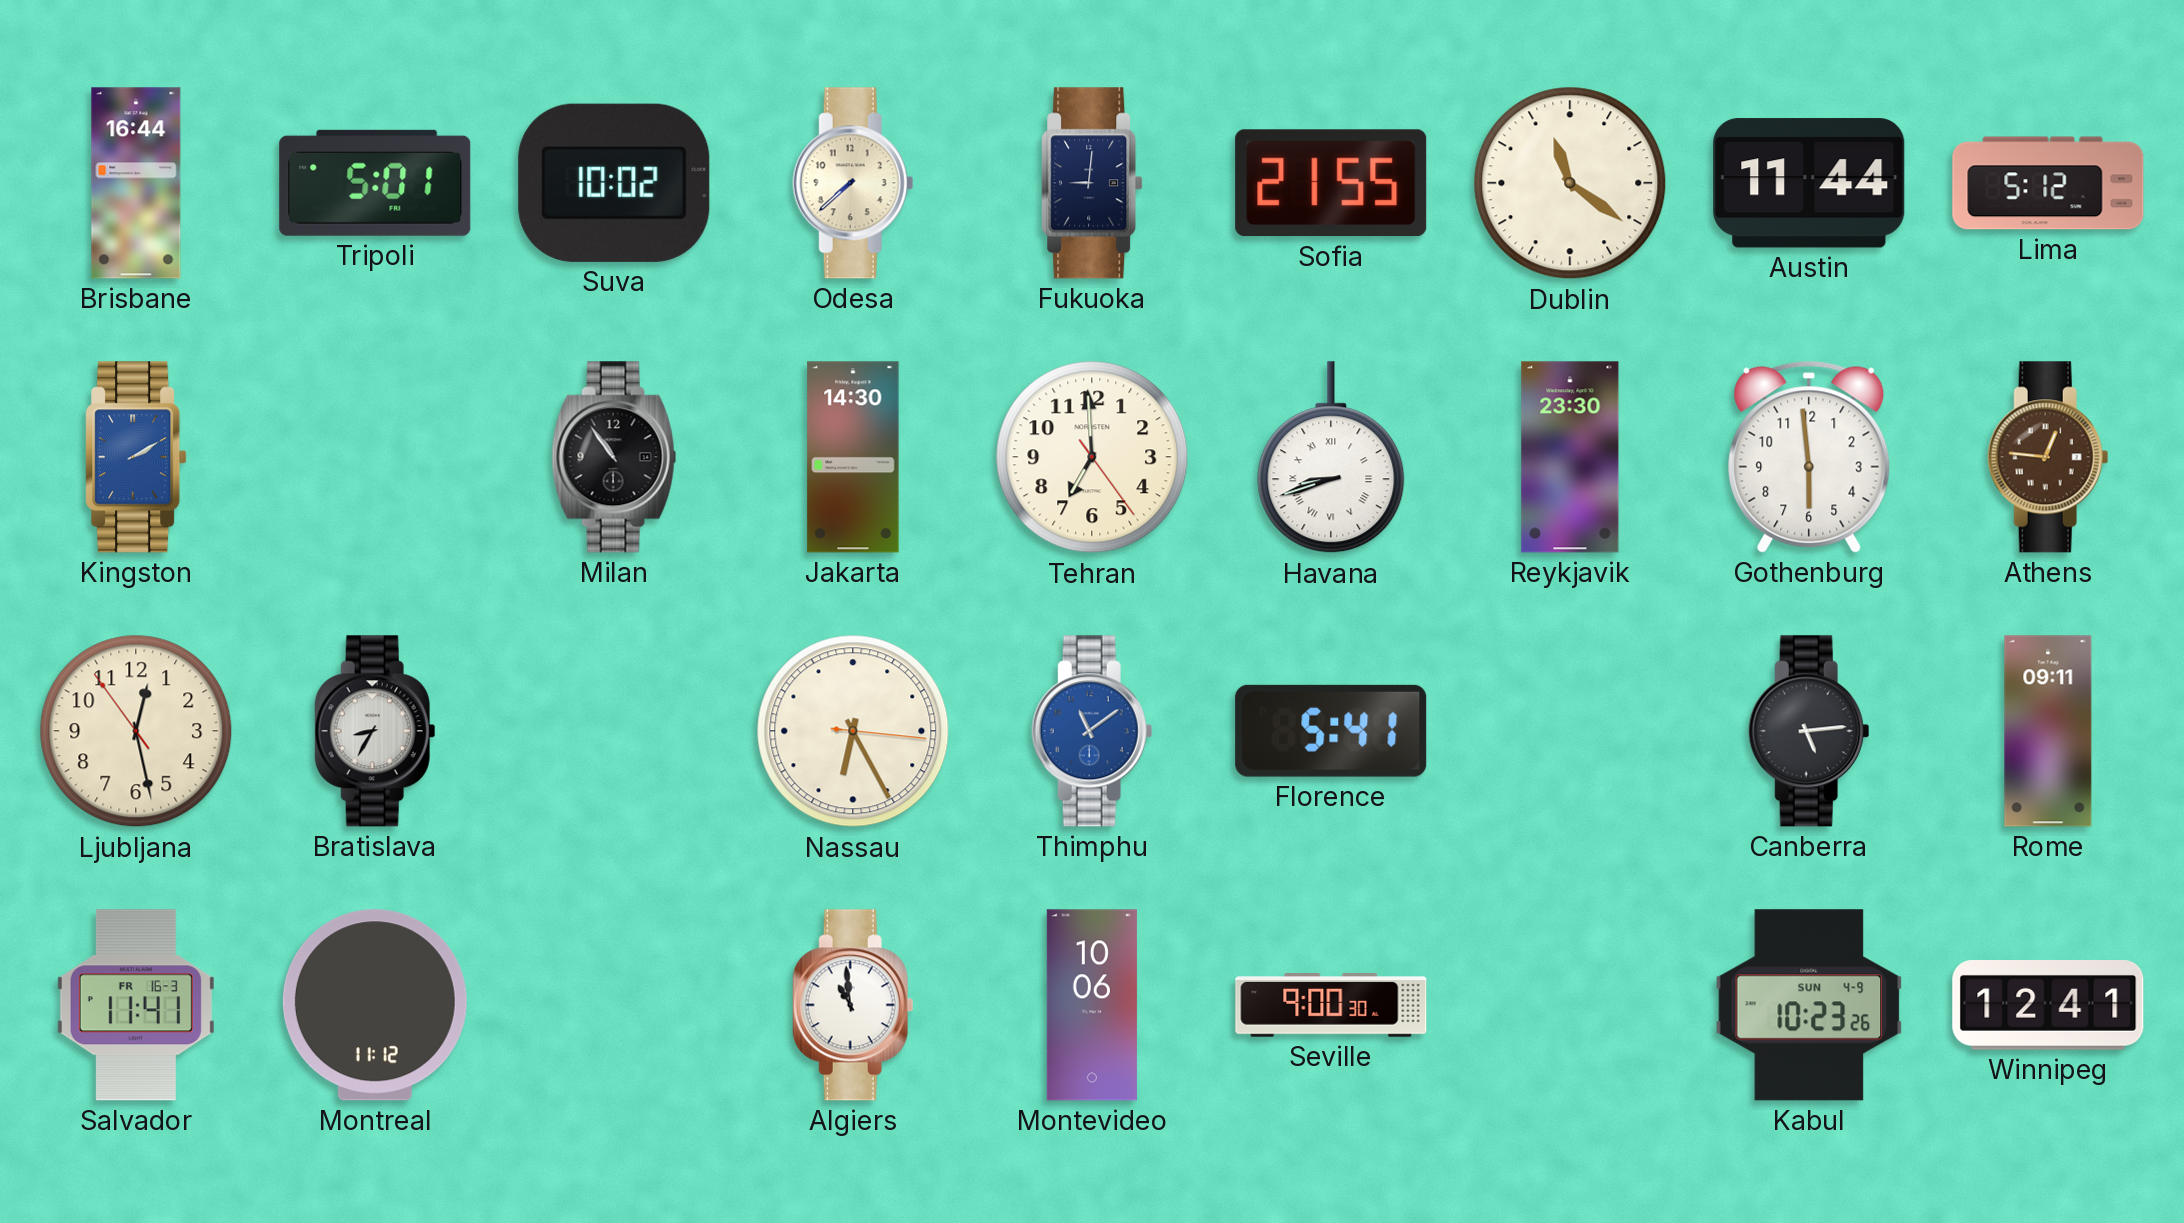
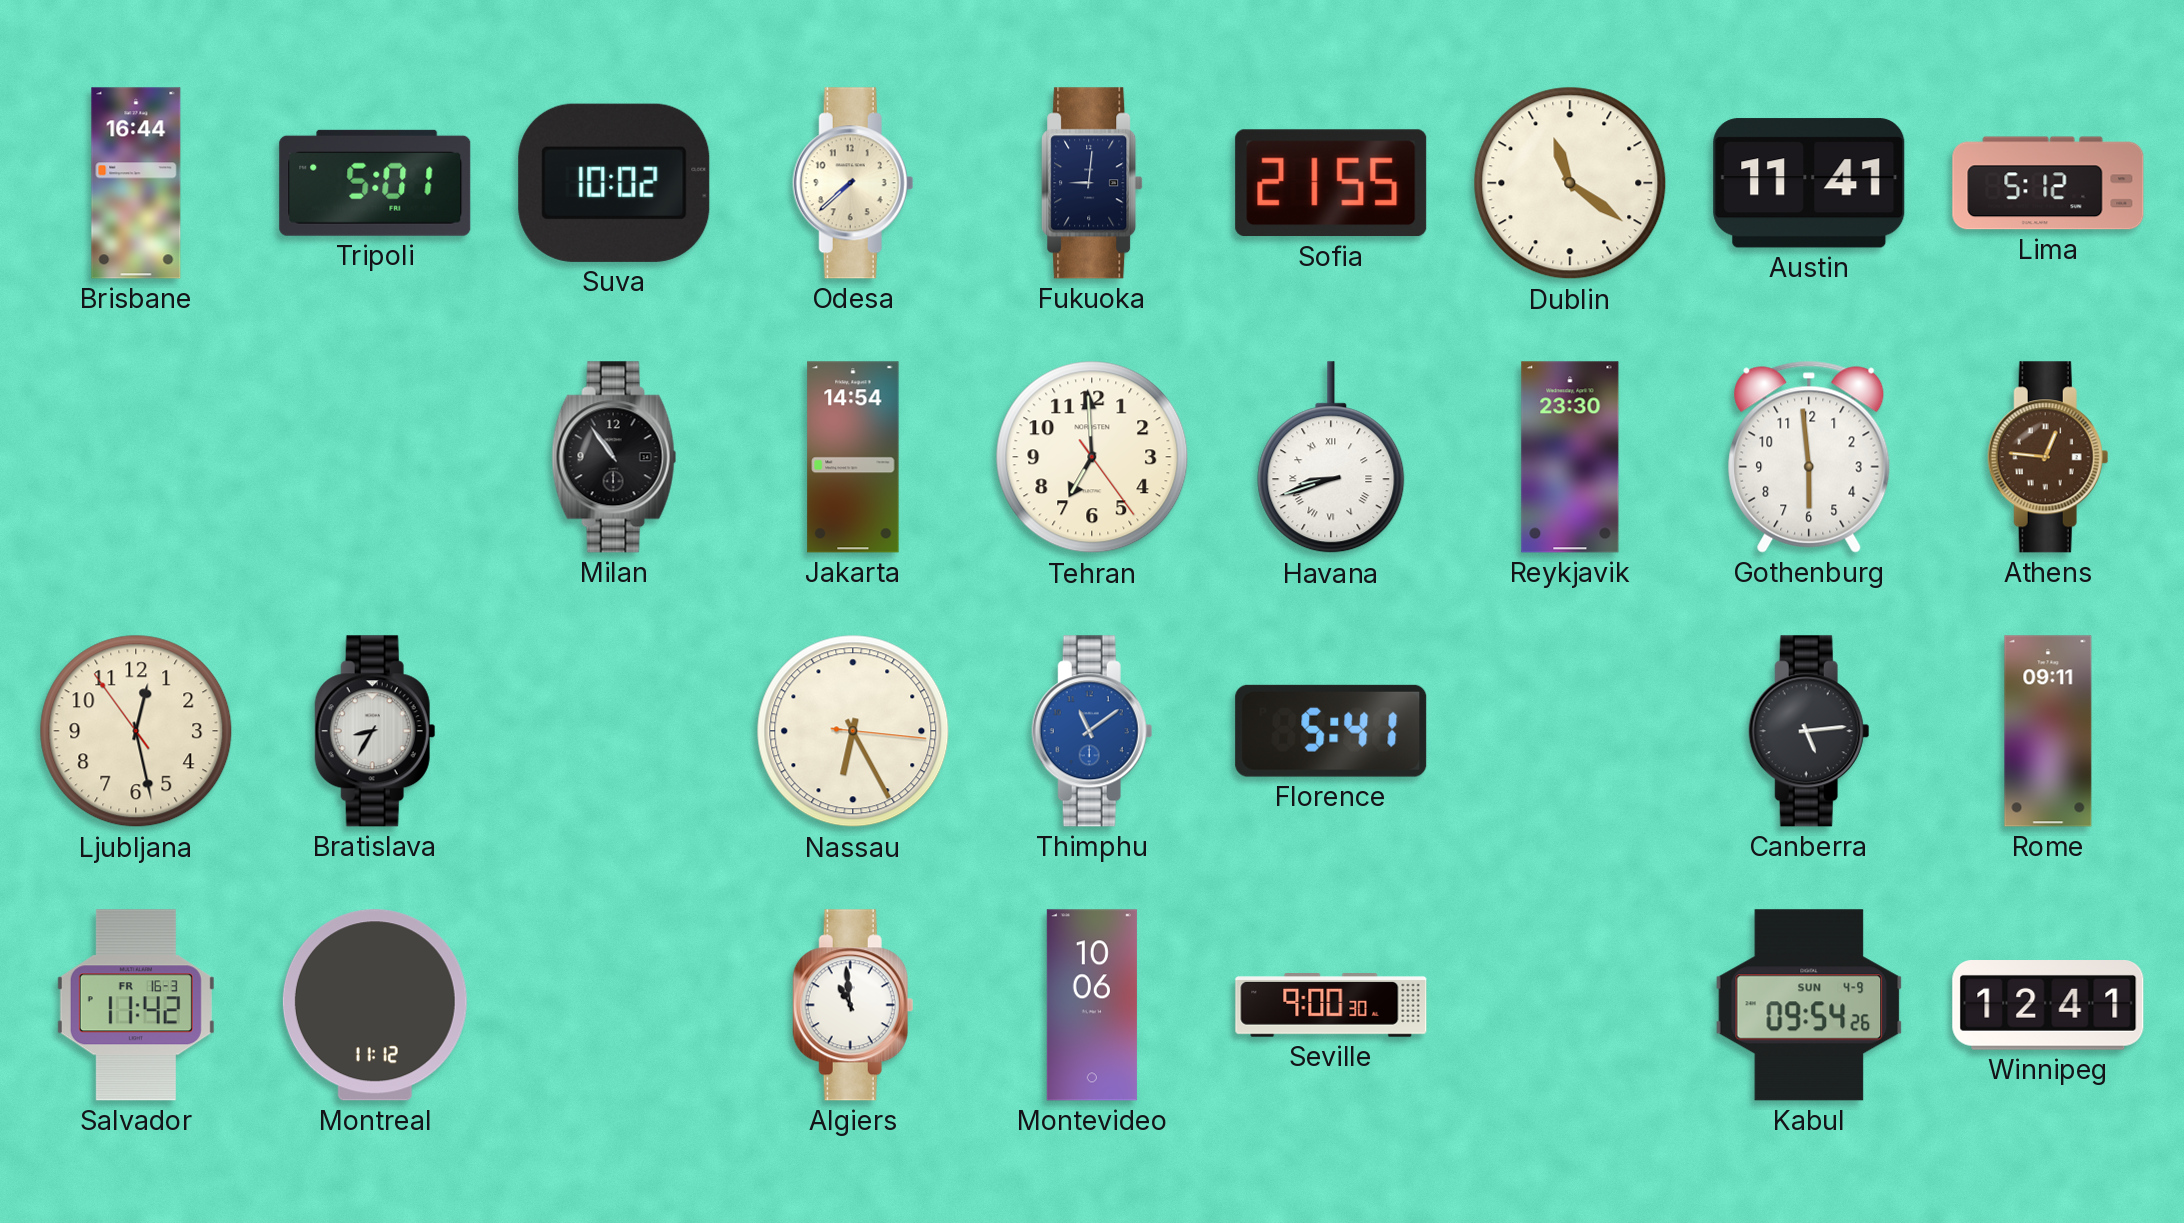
Austin: 11:44 -> 11:41
Kingston: 2:10 -> none
Jakarta: 14:30 -> 14:54
Salvador: 11:41 -> 11:42
Kabul: 10:23 -> 09:54
